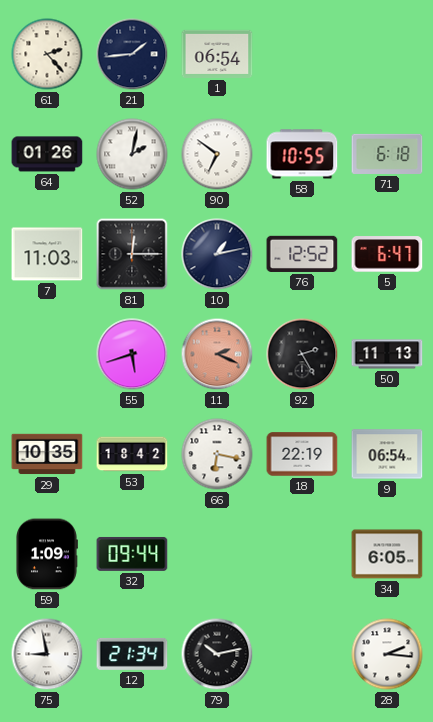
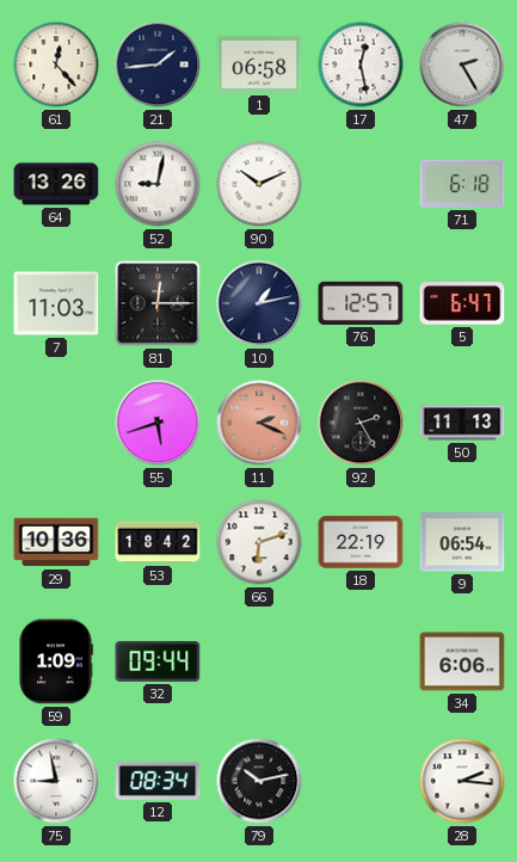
61: 2:23 -> 12:23
1: 06:54 -> 06:58
17: none -> 12:28
47: none -> 2:25
64: 01:26 -> 13:26
52: 2:02 -> 9:02
90: 6:51 -> 10:11
58: 10:55 -> none
76: 12:52 -> 12:57
29: 10:35 -> 10:36
66: 6:17 -> 6:12
34: 6:05 -> 6:06
12: 21:34 -> 08:34
